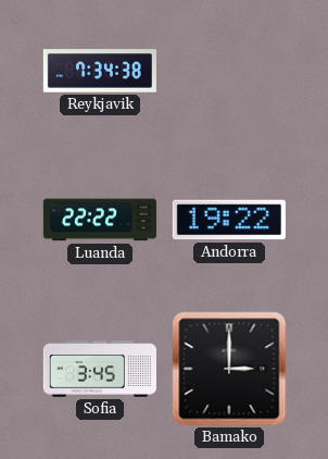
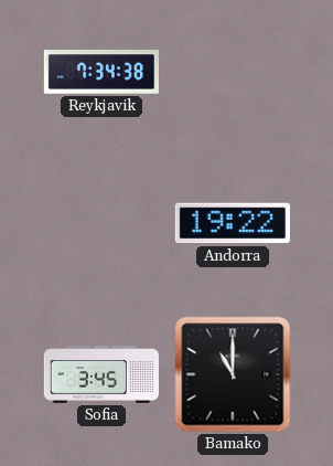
Luanda: 22:22 -> none
Bamako: 3:00 -> 11:00
